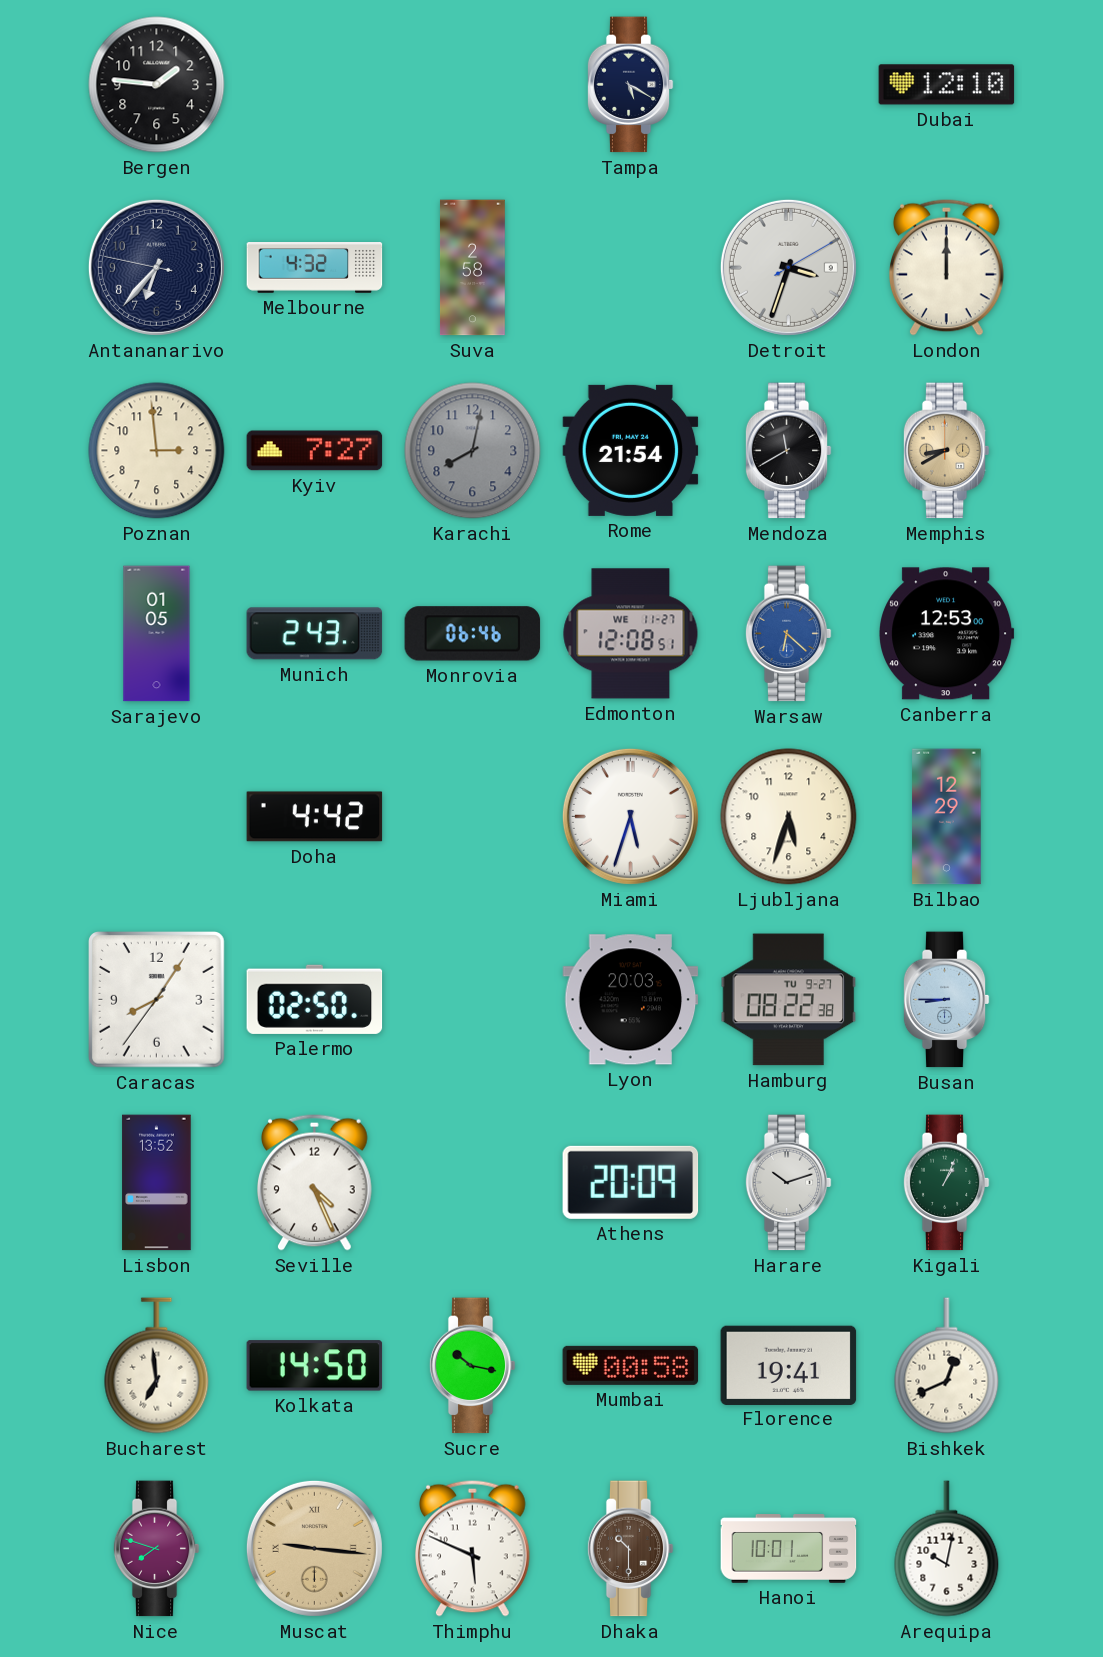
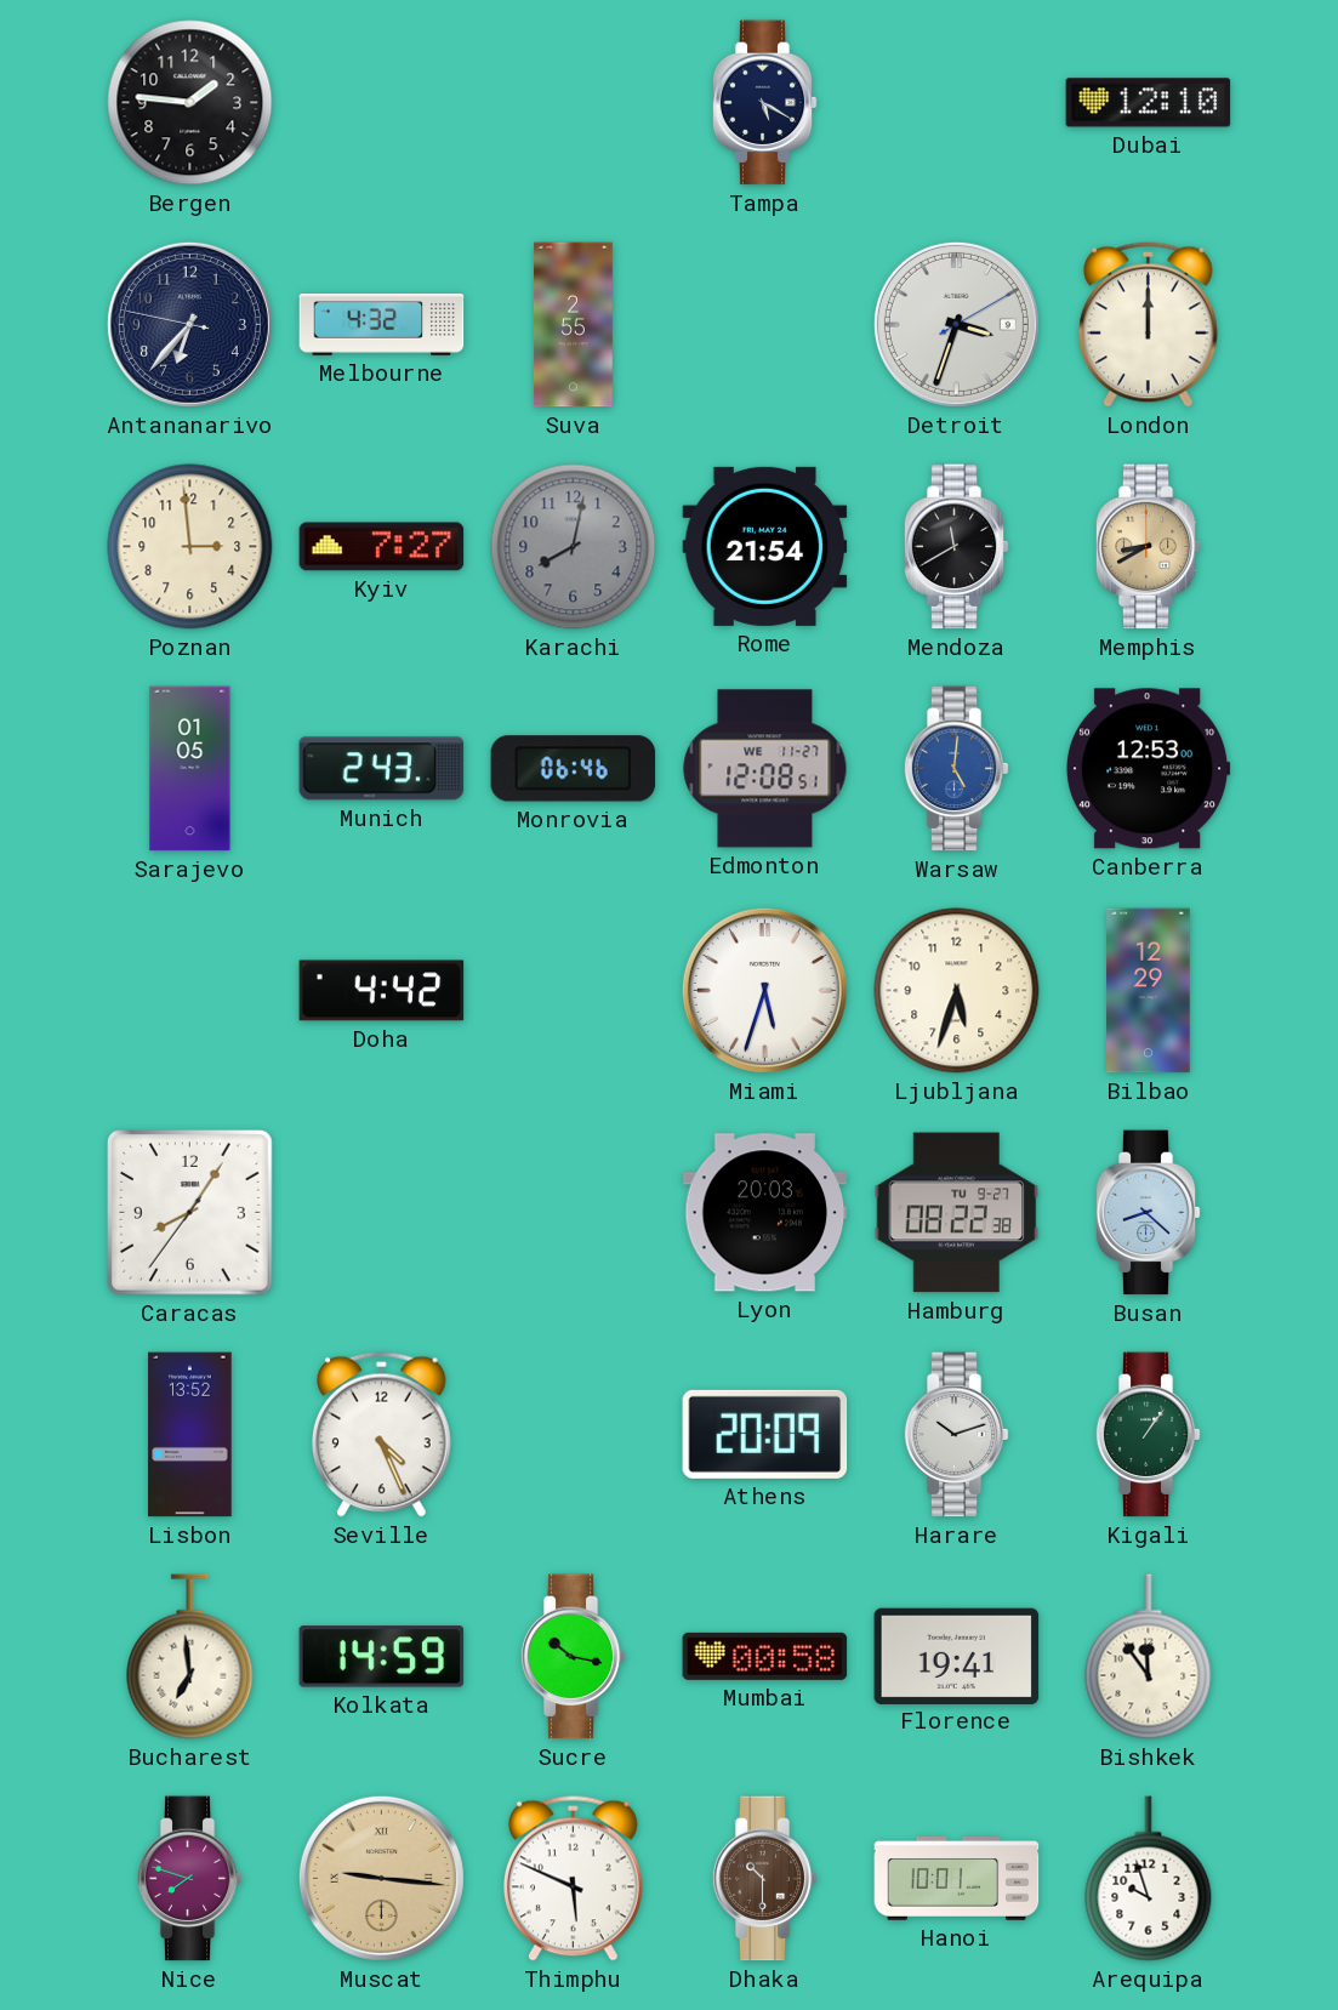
Suva: 2:58 -> 2:55
Warsaw: 6:22 -> 5:01
Palermo: 02:50 -> none
Busan: 8:45 -> 8:22
Kigali: 1:04 -> 1:06
Kolkata: 14:50 -> 14:59
Bishkek: 12:41 -> 11:54
Arequipa: 10:02 -> 9:57
